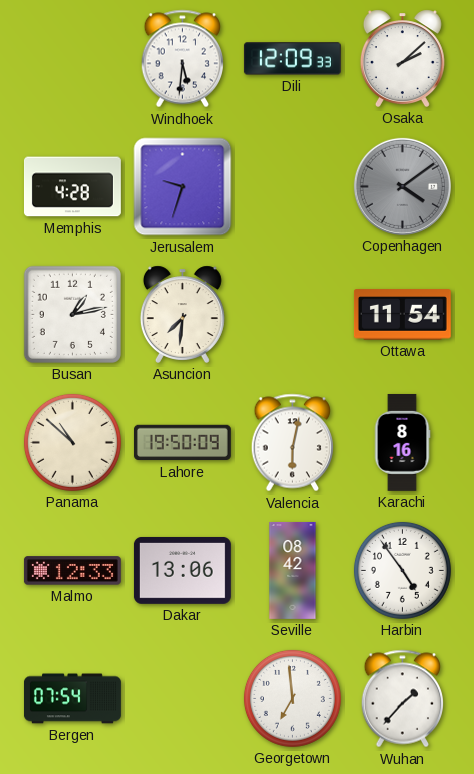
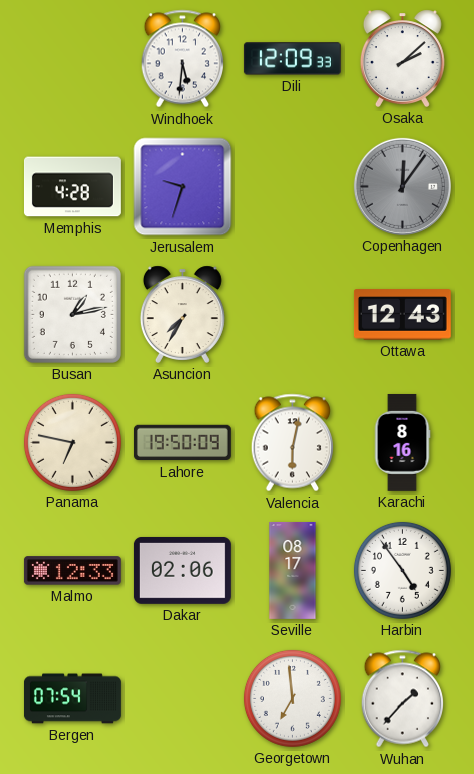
Copenhagen: 4:09 -> 12:06
Asuncion: 7:31 -> 7:35
Ottawa: 11:54 -> 12:43
Panama: 10:52 -> 6:47
Dakar: 13:06 -> 02:06
Seville: 08:42 -> 08:17
